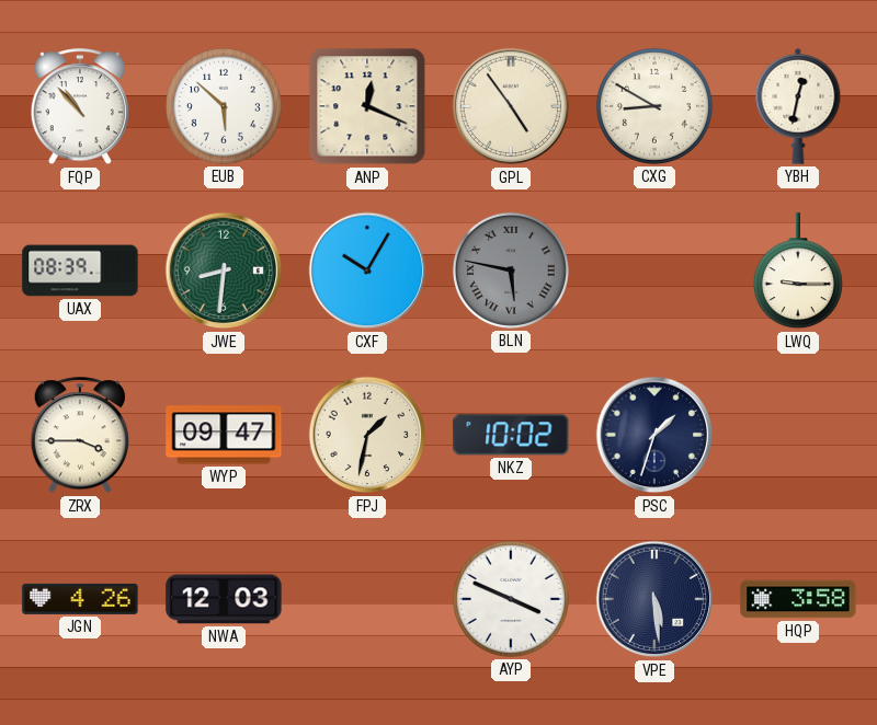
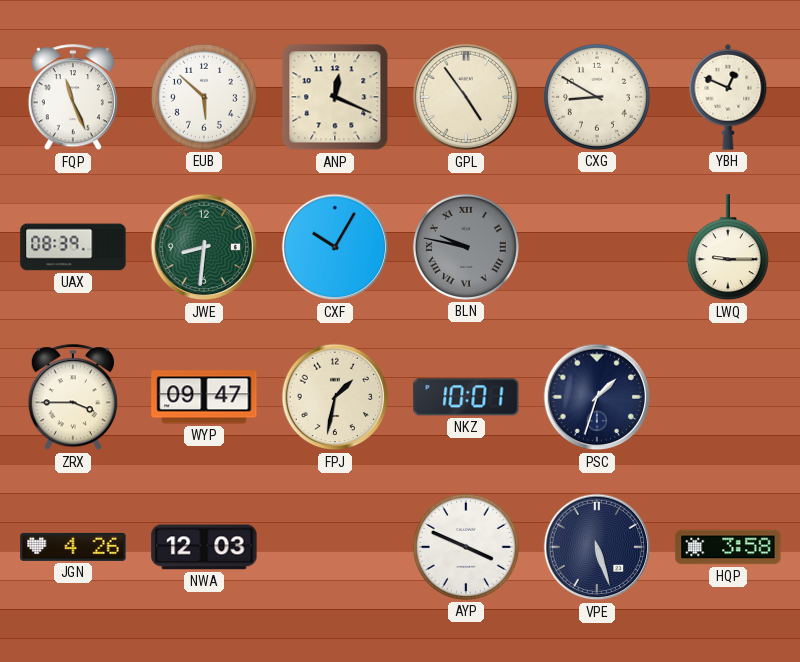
FQP: 10:53 -> 11:26
YBH: 12:32 -> 12:49
BLN: 5:47 -> 9:47
NKZ: 10:02 -> 10:01
VPE: 5:29 -> 5:27
